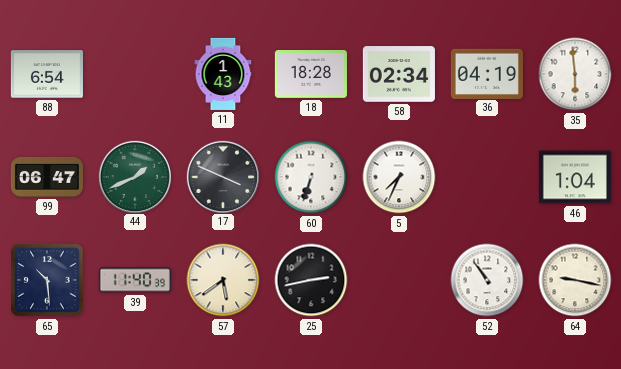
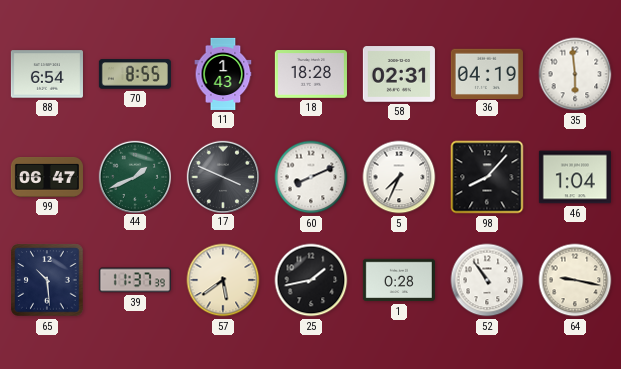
70: none -> 8:55
58: 02:34 -> 02:31
60: 6:33 -> 8:11
98: none -> 8:07
39: 11:40 -> 11:37
25: 2:43 -> 1:43
1: none -> 0:28
